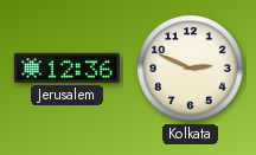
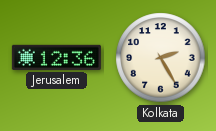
Kolkata: 2:49 -> 2:25
